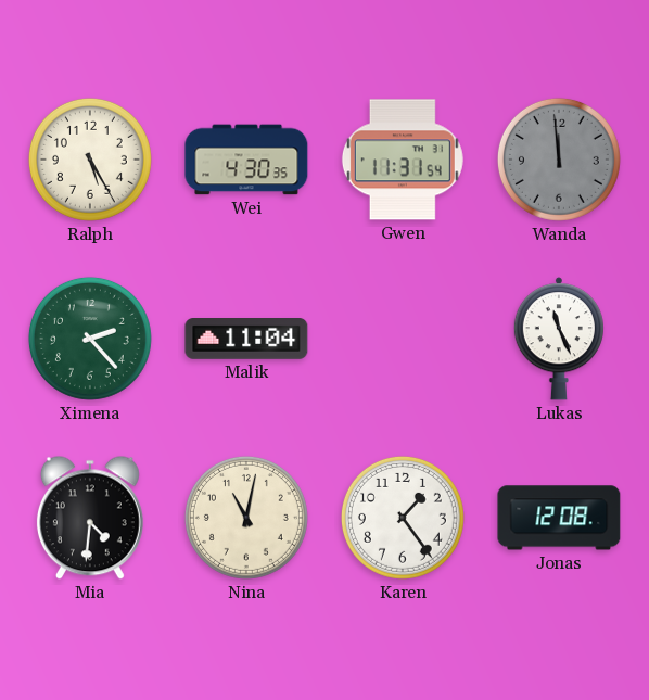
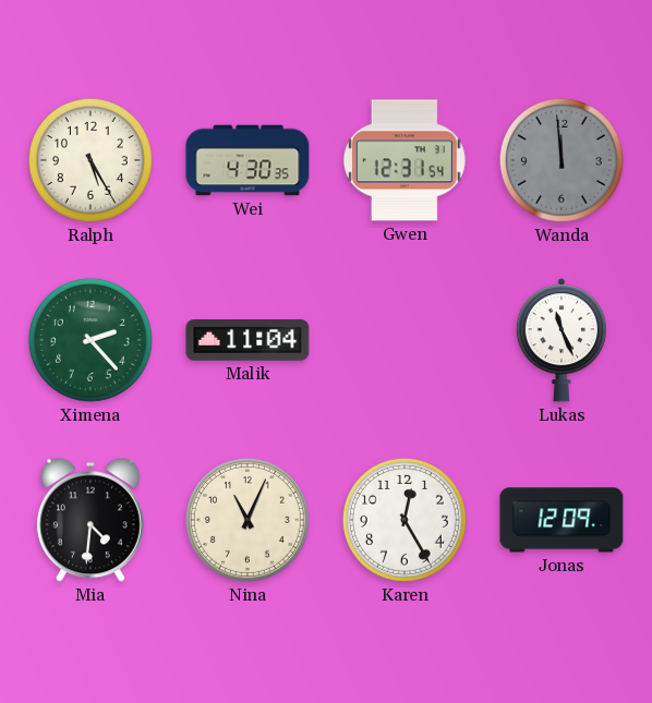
Gwen: 11:31 -> 12:31
Nina: 11:02 -> 11:04
Karen: 1:24 -> 12:25
Jonas: 12:08 -> 12:09
